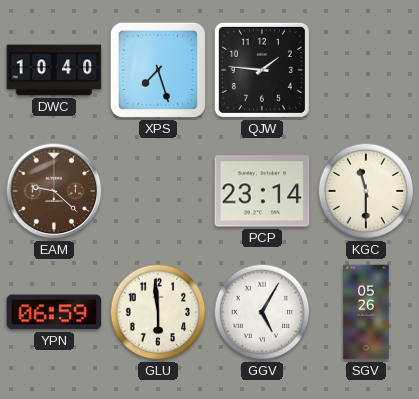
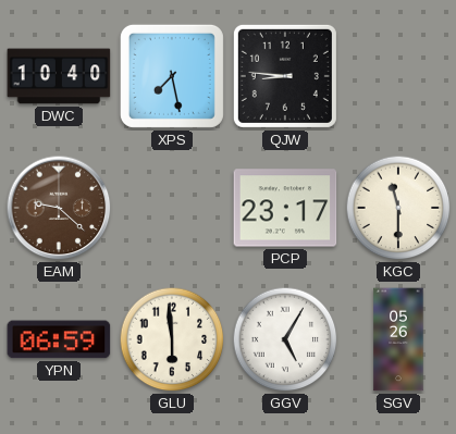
XPS: 7:27 -> 7:28
QJW: 1:46 -> 8:46
PCP: 23:14 -> 23:17
